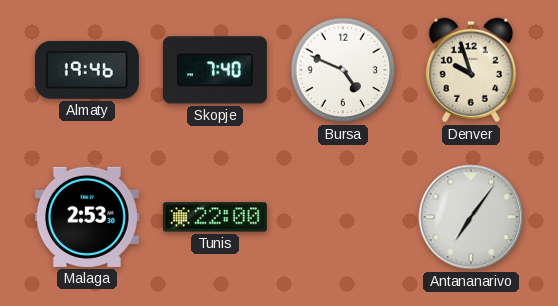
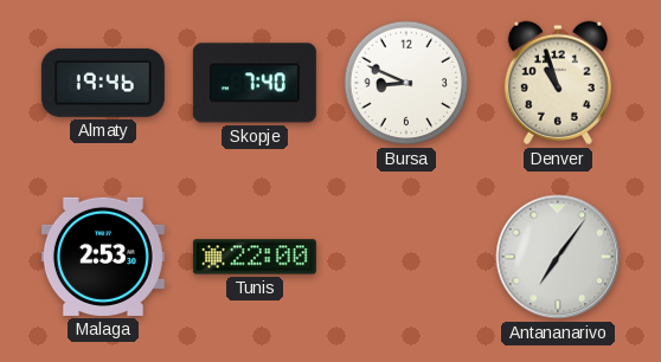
Bursa: 4:49 -> 8:49
Denver: 9:57 -> 10:57
